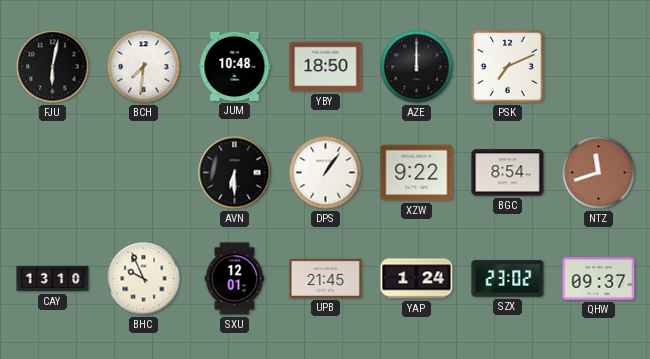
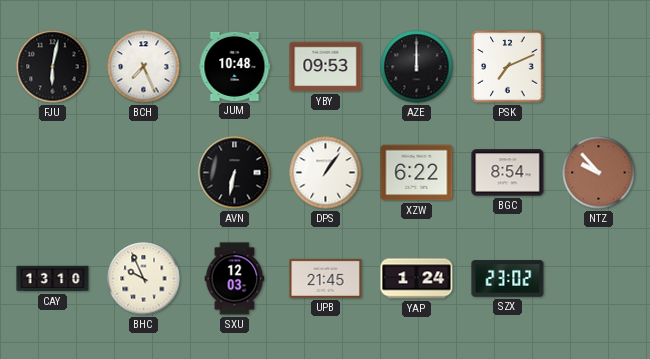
BCH: 7:31 -> 7:26
YBY: 18:50 -> 09:53
AVN: 6:30 -> 6:32
XZW: 9:22 -> 6:22
NTZ: 11:42 -> 9:53
SXU: 12:01 -> 12:03
QHW: 09:37 -> none
